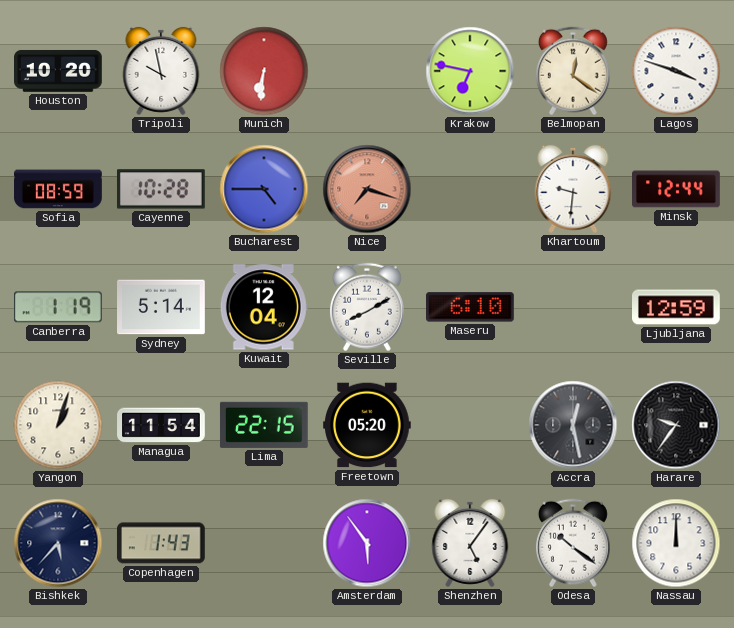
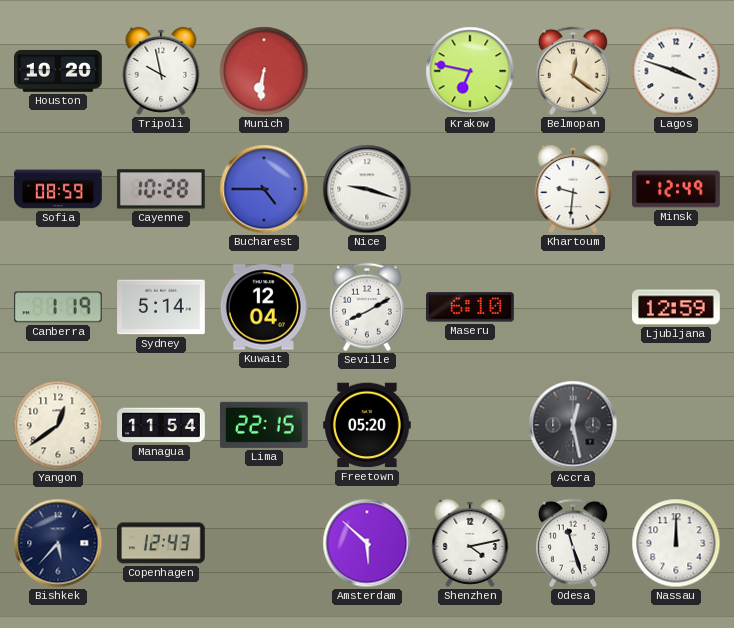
Nice: 7:18 -> 9:18
Nice dial: salmon -> white
Minsk: 12:44 -> 12:49
Yangon: 1:03 -> 12:39
Harare: 9:36 -> none
Copenhagen: 1:43 -> 12:43
Amsterdam: 5:54 -> 5:52
Shenzhen: 5:06 -> 4:13
Odesa: 10:21 -> 11:27
